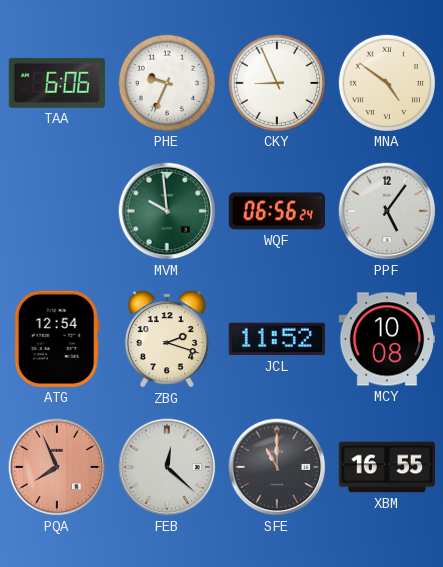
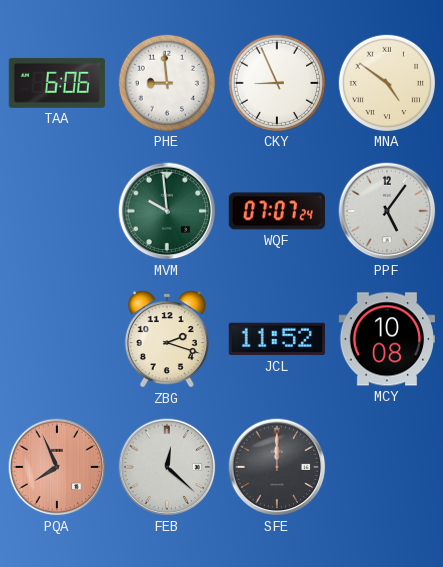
PHE: 9:34 -> 8:59
WQF: 06:56 -> 07:07
ATG: 12:54 -> none
SFE: 11:00 -> 12:00
XBM: 16:55 -> none
